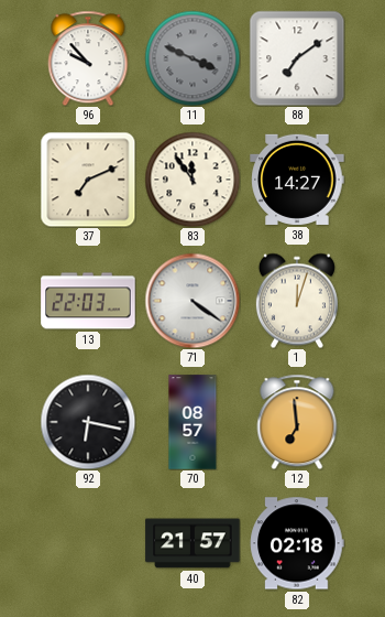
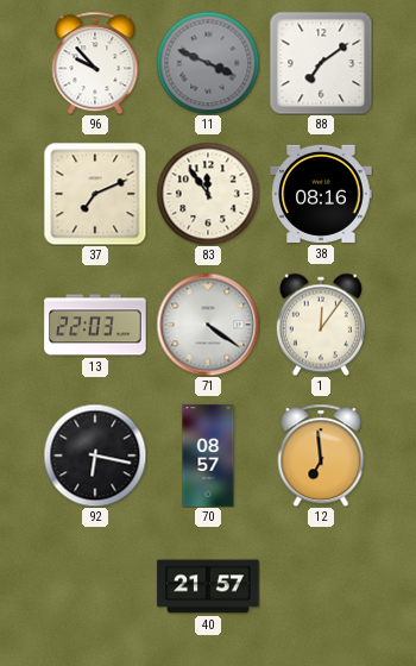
38: 14:27 -> 08:16
1: 12:03 -> 12:06
82: 02:18 -> none
